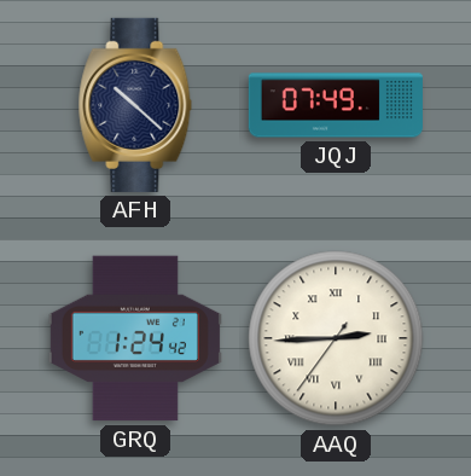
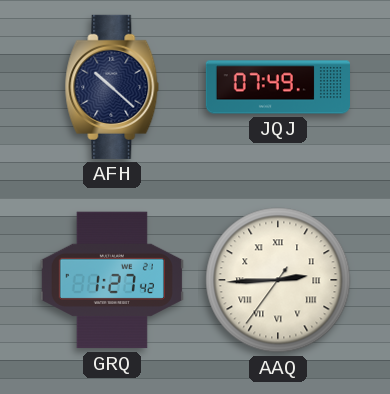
GRQ: 1:24 -> 1:27
